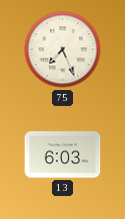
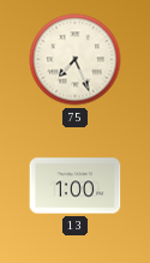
13: 6:03 -> 1:00
